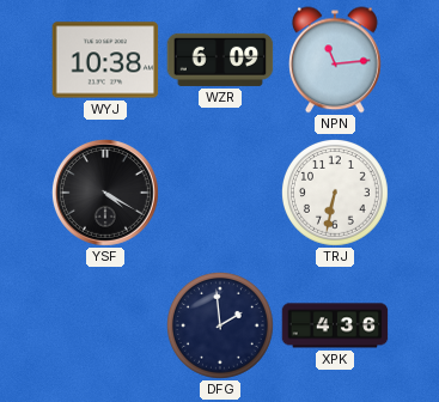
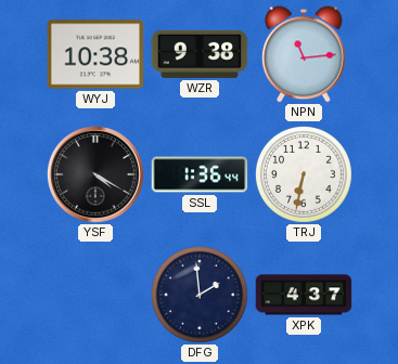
WZR: 6:09 -> 9:38
SSL: none -> 1:36
XPK: 4:36 -> 4:37
